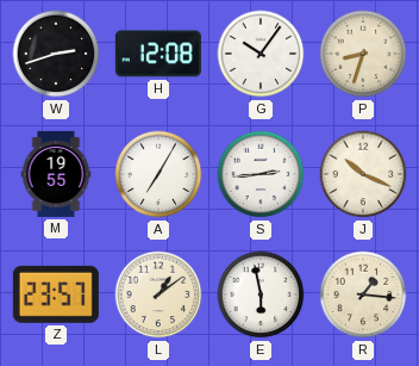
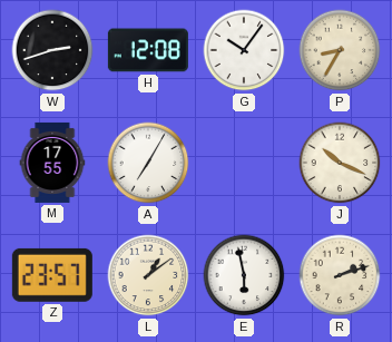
P: 8:33 -> 8:35
M: 19:55 -> 17:55
S: 2:44 -> none
R: 1:16 -> 2:12
